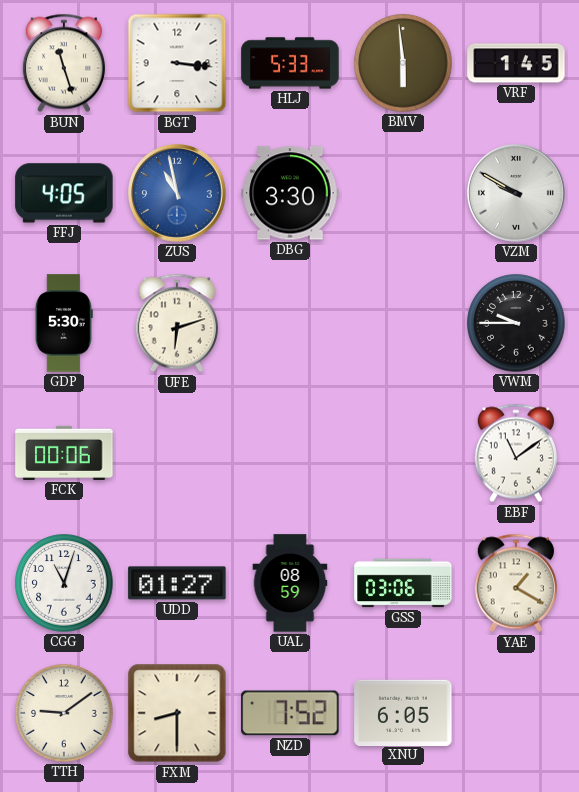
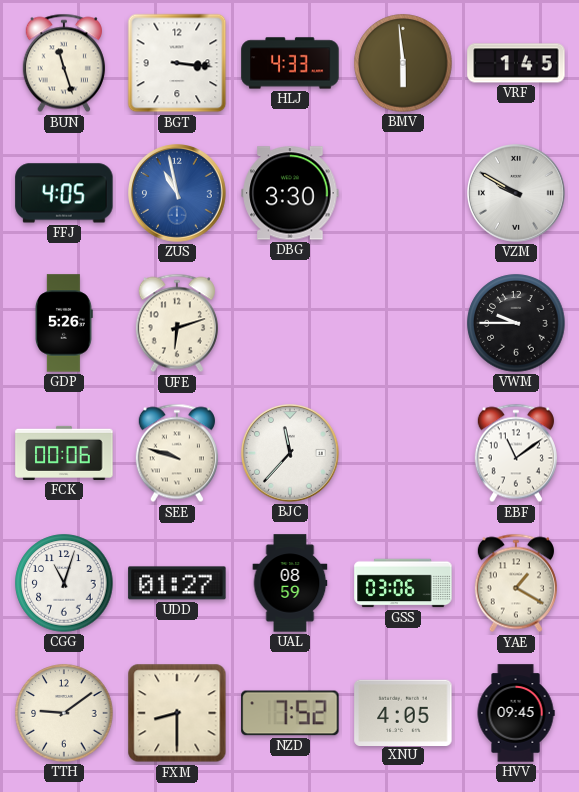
HLJ: 5:33 -> 4:33
GDP: 5:30 -> 5:26
SEE: none -> 9:48
BJC: none -> 11:37
XNU: 6:05 -> 4:05
HVV: none -> 09:45
